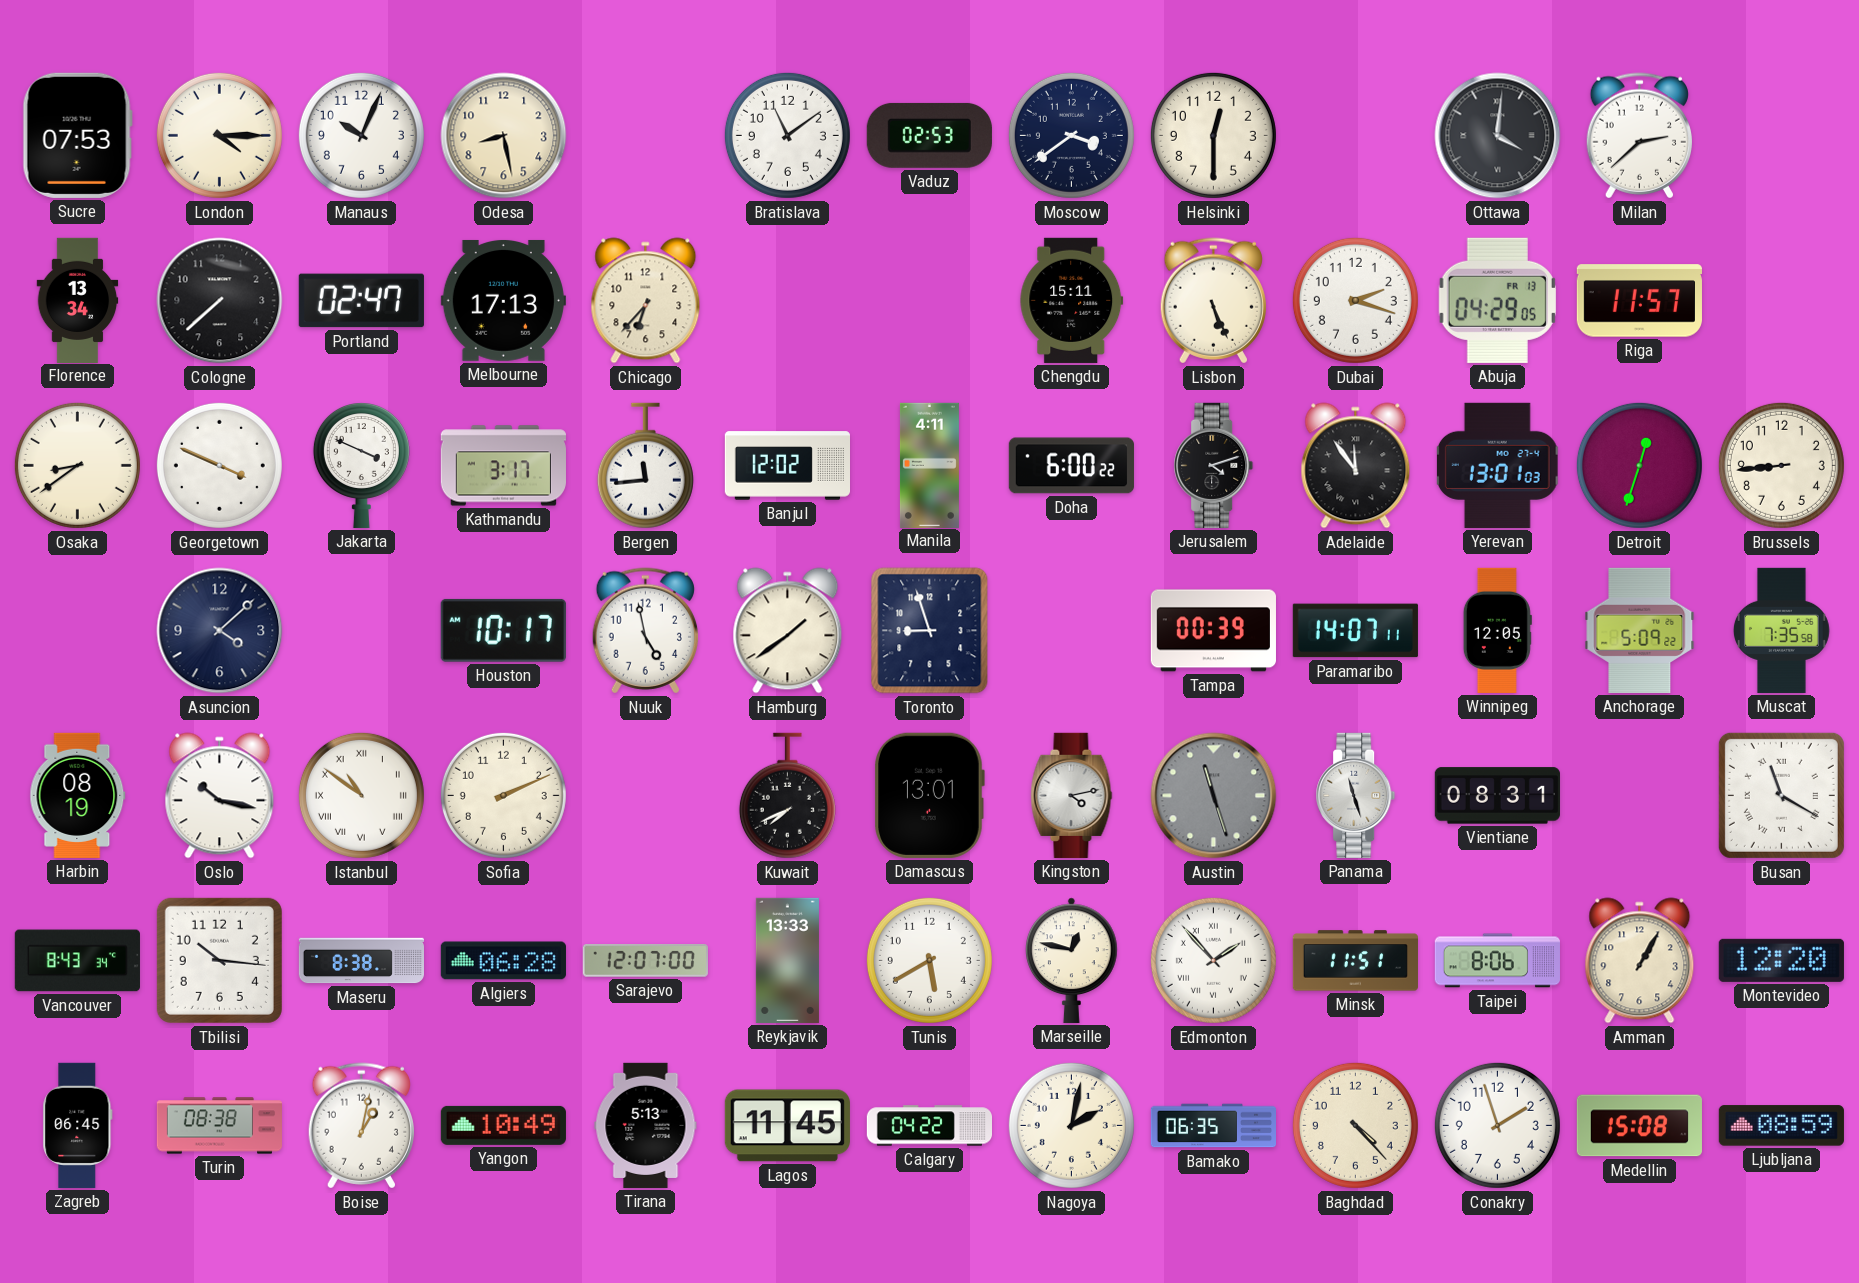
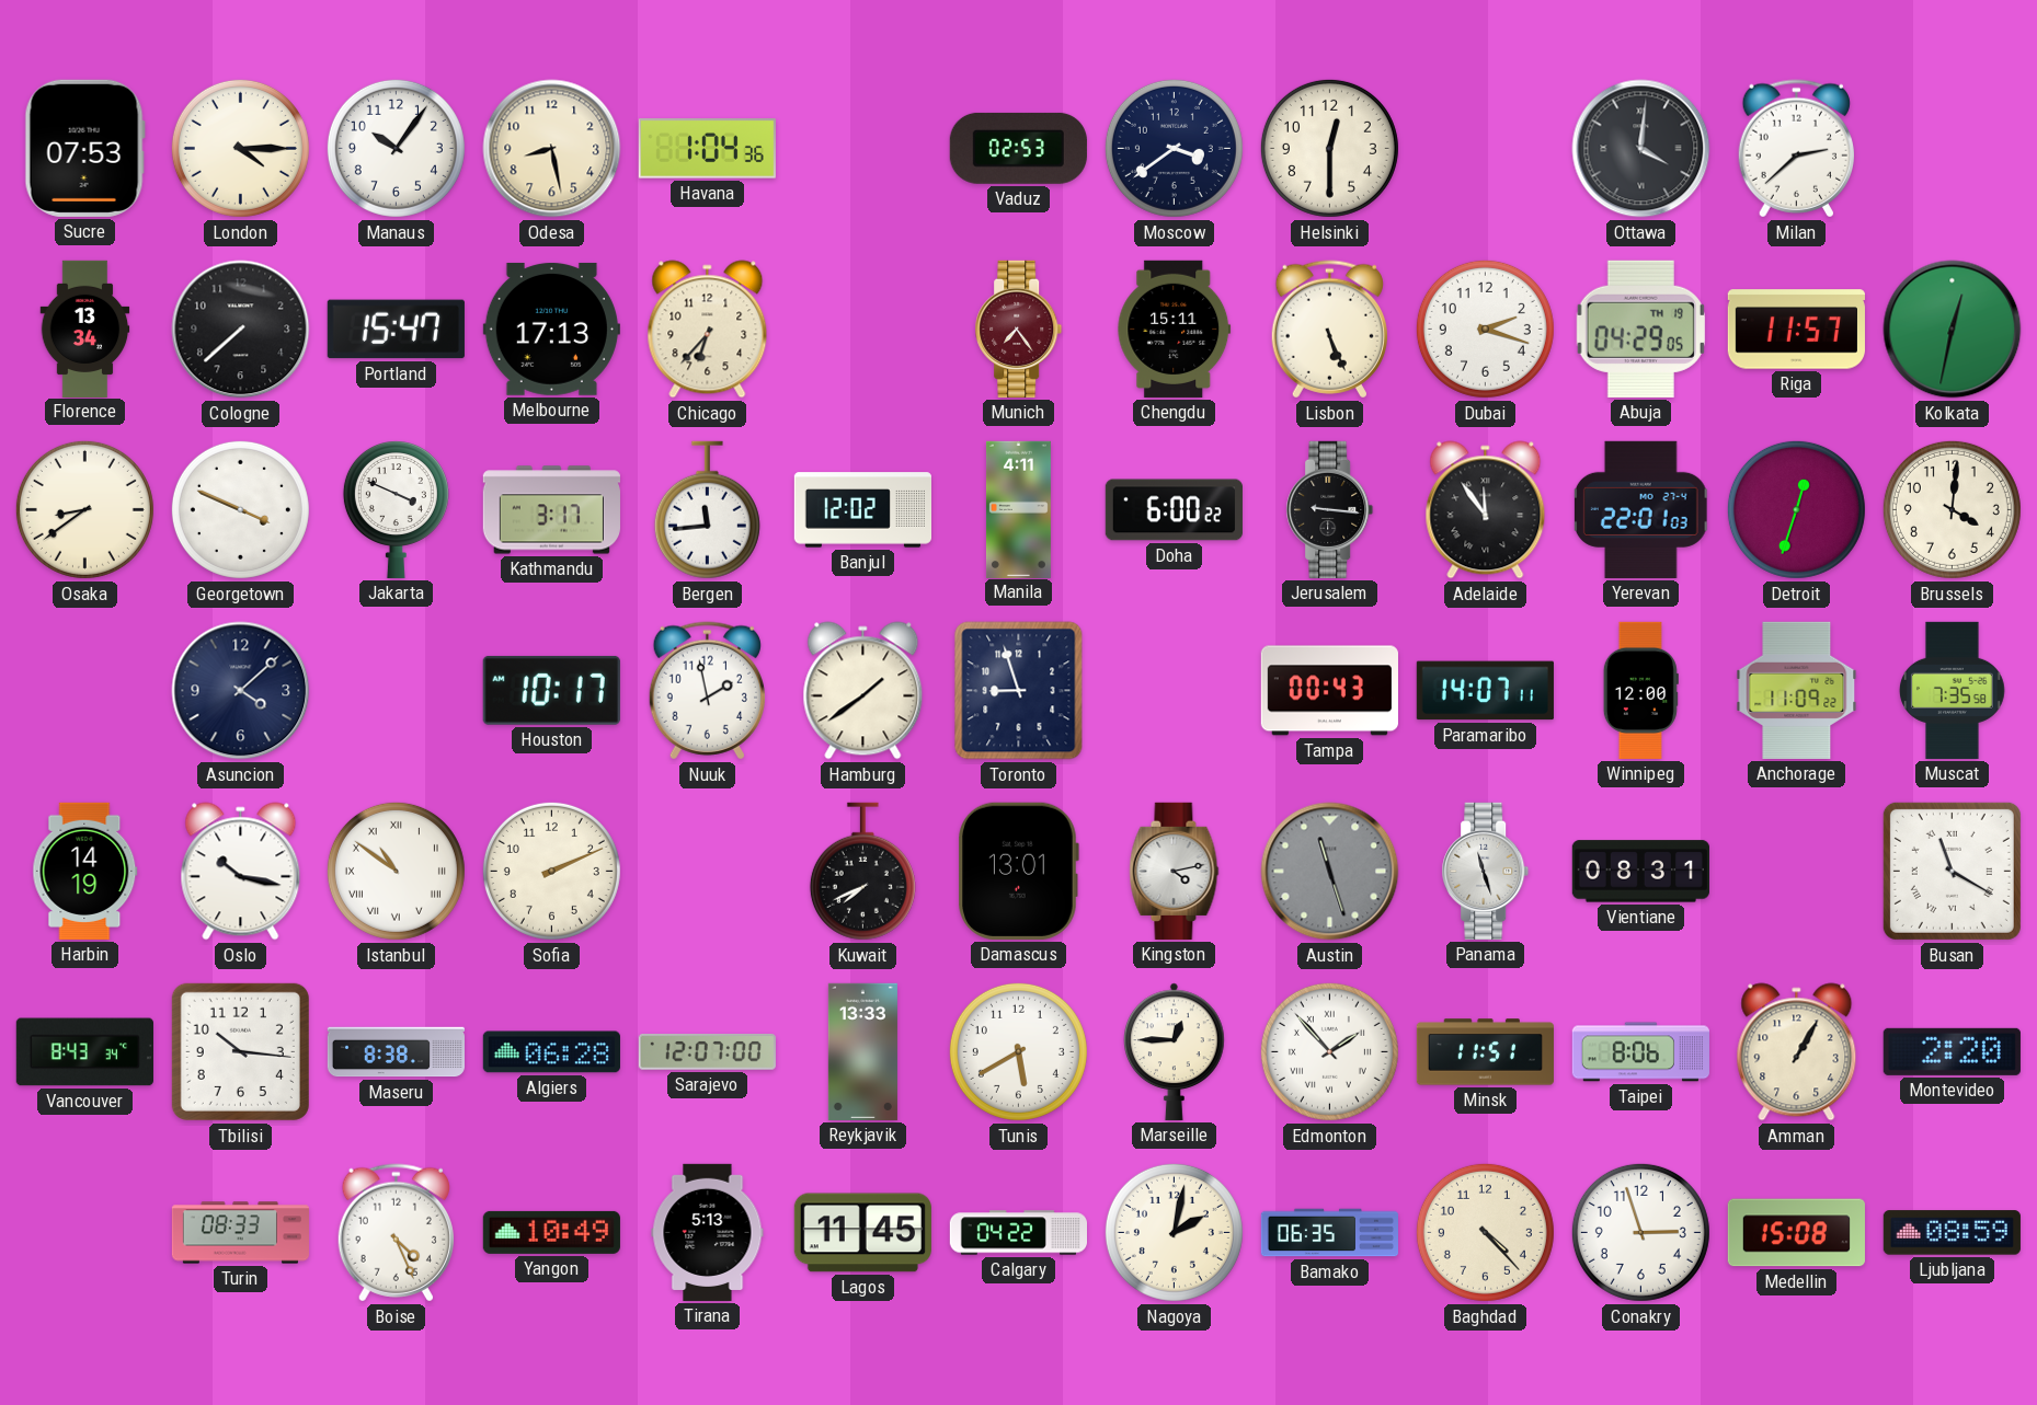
Manaus: 10:04 -> 10:06
Havana: none -> 1:04
Bratislava: 11:09 -> none
Portland: 02:47 -> 15:47
Munich: none -> 7:24
Abuja date: FR 13 -> TH 19
Kolkata: none -> 12:32
Jerusalem: 4:12 -> 9:16
Yerevan: 13:01 -> 22:01
Brussels: 8:44 -> 4:01
Nuuk: 4:58 -> 1:58
Tampa: 00:39 -> 00:43
Winnipeg: 12:05 -> 12:00
Anchorage: 5:09 -> 11:09
Harbin: 08:19 -> 14:19
Marseille: 12:47 -> 12:45
Montevideo: 12:20 -> 2:20
Zagreb: 06:45 -> none
Turin: 08:38 -> 08:33
Boise: 1:02 -> 4:26
Conakry: 1:57 -> 2:57
